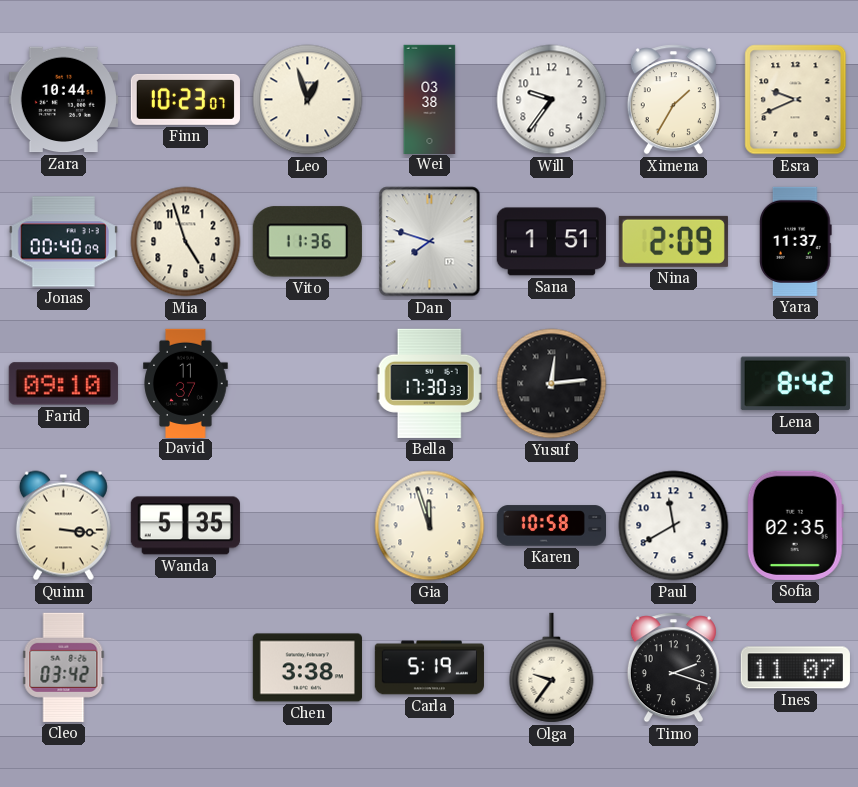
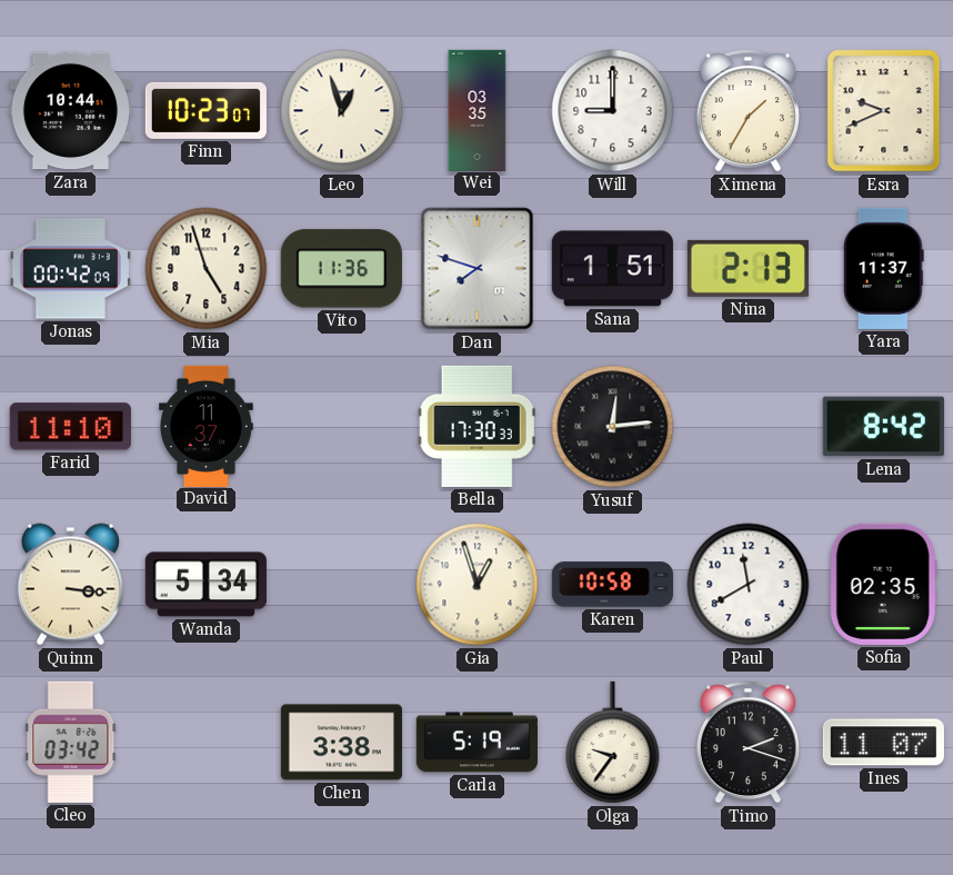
Wei: 03:38 -> 03:35
Will: 9:36 -> 9:00
Jonas: 00:40 -> 00:42
Nina: 2:09 -> 2:13
Farid: 09:10 -> 11:10
Wanda: 5:35 -> 5:34
Gia: 11:57 -> 12:57
